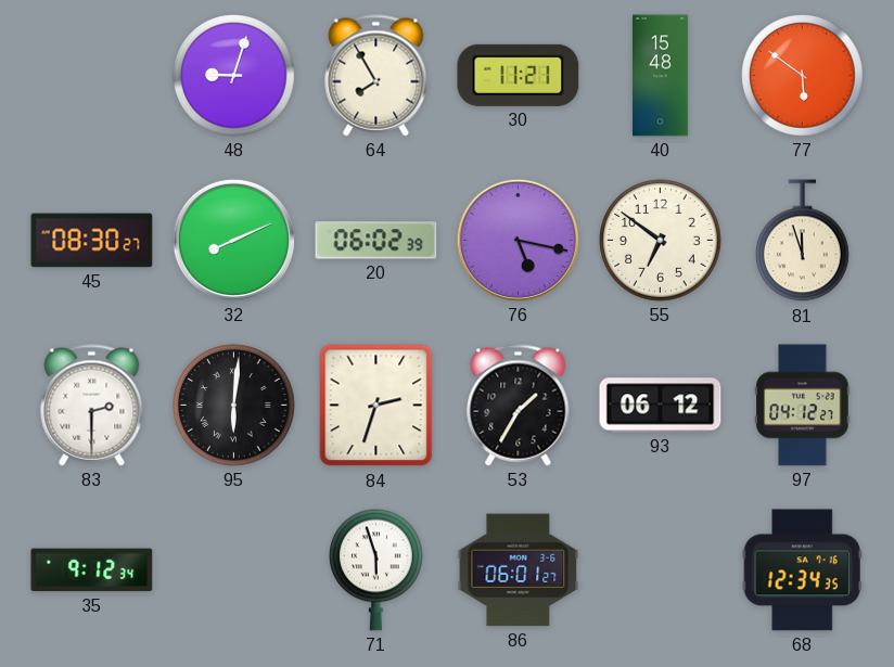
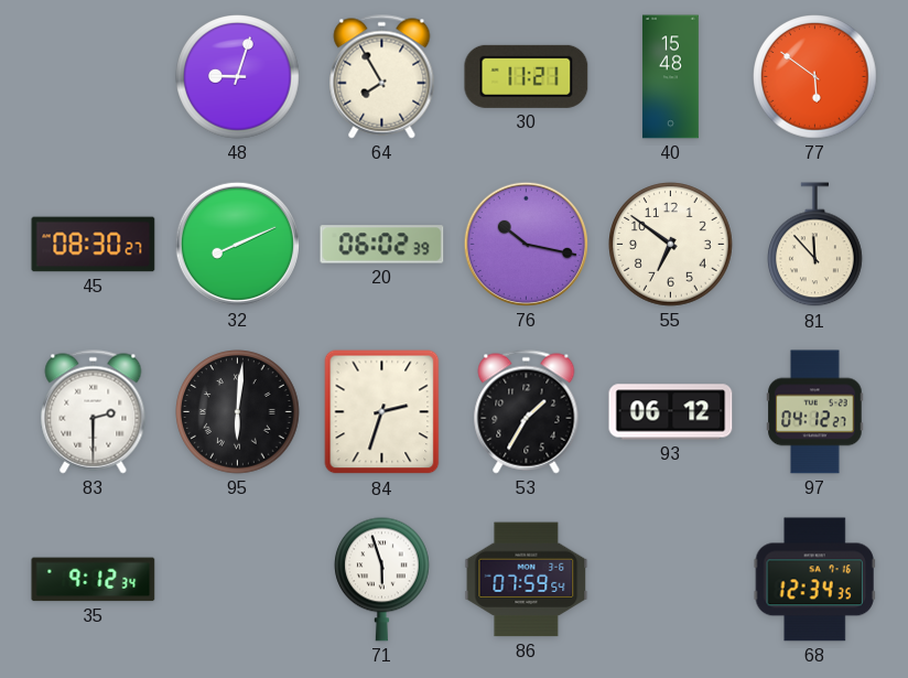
76: 5:17 -> 10:17
81: 11:57 -> 11:53
86: 06:01 -> 07:59
